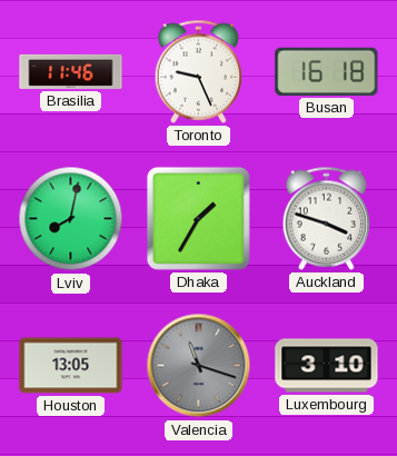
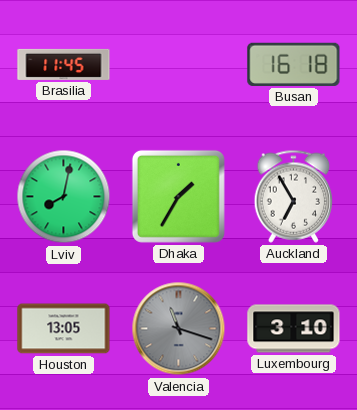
Brasilia: 11:46 -> 11:45
Toronto: 9:26 -> none
Auckland: 3:48 -> 6:55
